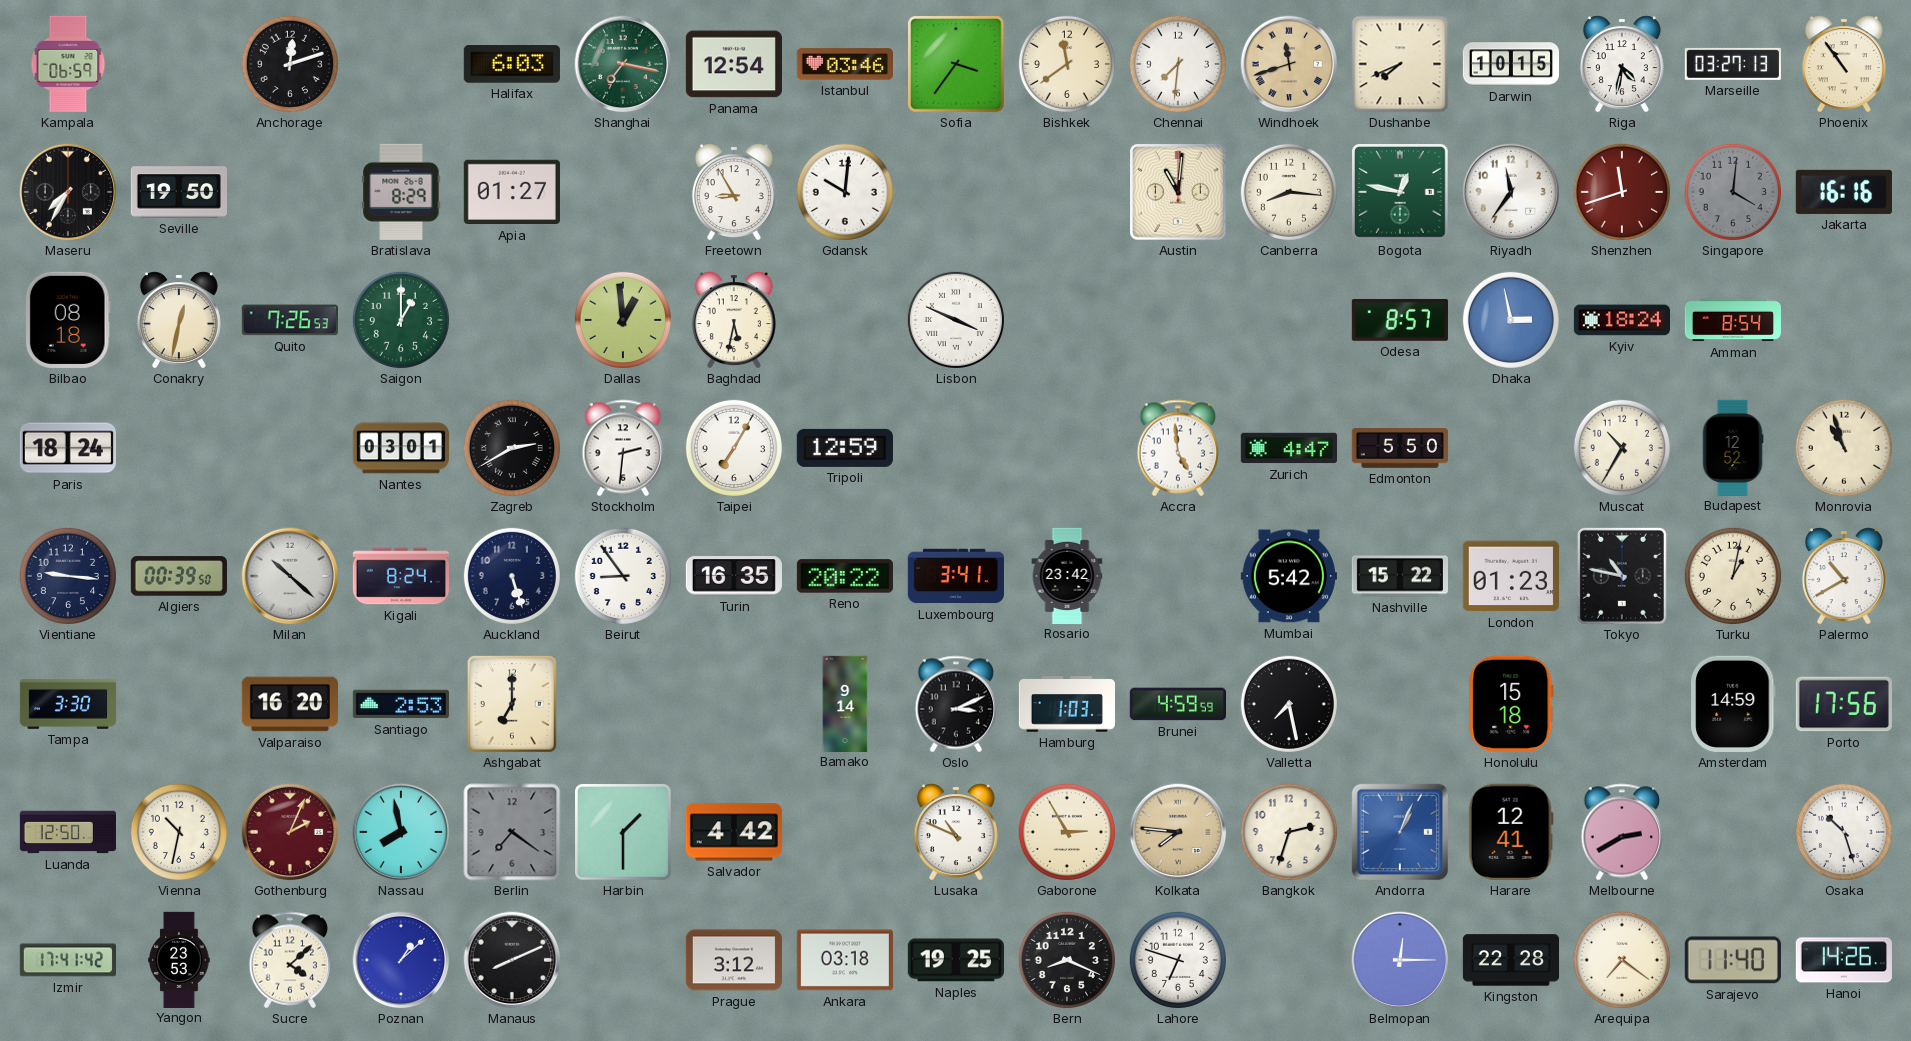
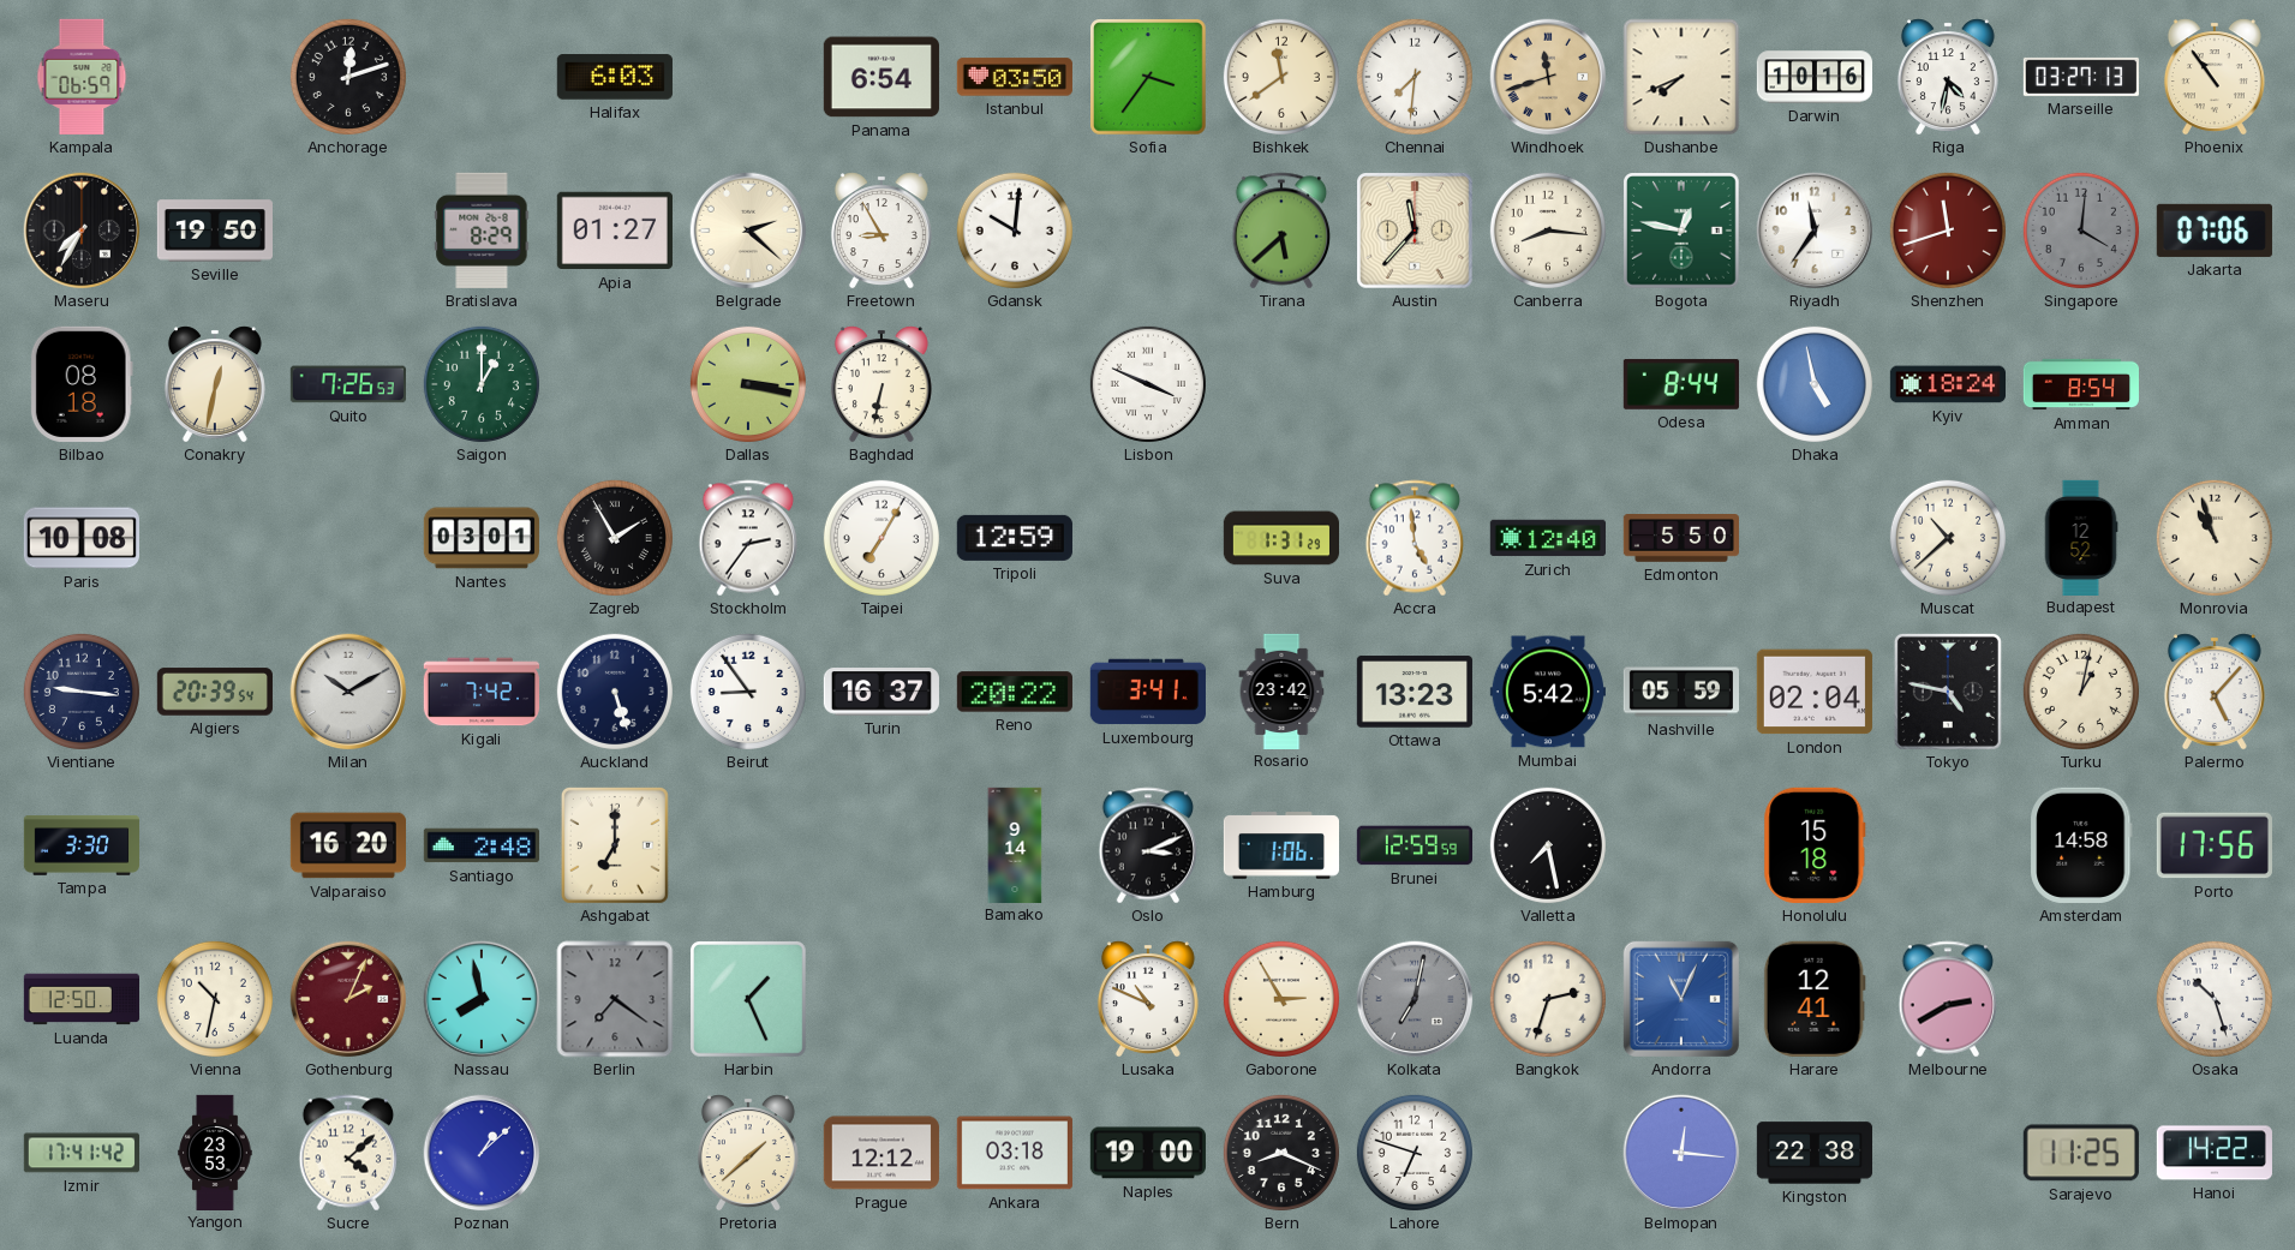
Shanghai: 7:17 -> none
Panama: 12:54 -> 6:54
Istanbul: 03:46 -> 03:50
Darwin: 10:15 -> 10:16
Belgrade: none -> 2:22
Tirana: none -> 5:38
Austin: 11:01 -> 11:37
Jakarta: 16:16 -> 07:06
Dallas: 12:59 -> 3:17
Baghdad: 5:32 -> 6:32
Odesa: 8:57 -> 8:44
Dhaka: 2:58 -> 4:58
Paris: 18:24 -> 10:08
Zagreb: 2:40 -> 1:55
Stockholm: 2:31 -> 2:36
Suva: none -> 1:31
Zurich: 4:47 -> 12:40
Muscat: 10:35 -> 10:38
Algiers: 00:39 -> 20:39
Milan: 10:22 -> 10:10
Kigali: 8:24 -> 7:42
Turin: 16:35 -> 16:37
Ottawa: none -> 13:23
Nashville: 15:22 -> 05:59
London: 01:23 -> 02:04
Tokyo: 10:47 -> 4:47
Palermo: 10:40 -> 5:07
Santiago: 2:53 -> 2:48
Hamburg: 1:03 -> 1:06
Brunei: 4:59 -> 12:59
Amsterdam: 14:59 -> 14:58
Harbin: 1:30 -> 1:26
Salvador: 4:42 -> none
Kolkata: 7:46 -> 7:02
Kolkata dial: champagne -> grey
Andorra: 1:04 -> 11:04
Manaus: 8:11 -> none
Pretoria: none -> 1:38
Prague: 3:12 -> 12:12
Naples: 19:25 -> 19:00
Belmopan: 12:15 -> 12:16
Kingston: 22:28 -> 22:38
Arequipa: 7:21 -> none
Sarajevo: 11:40 -> 11:25
Hanoi: 14:26 -> 14:22
